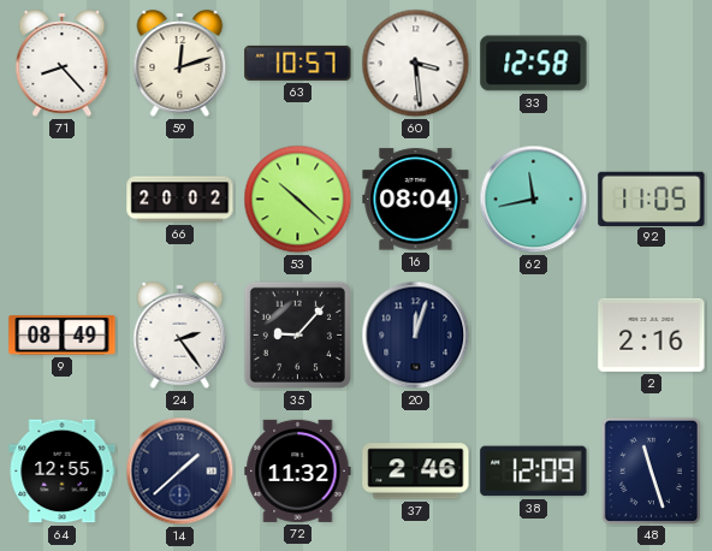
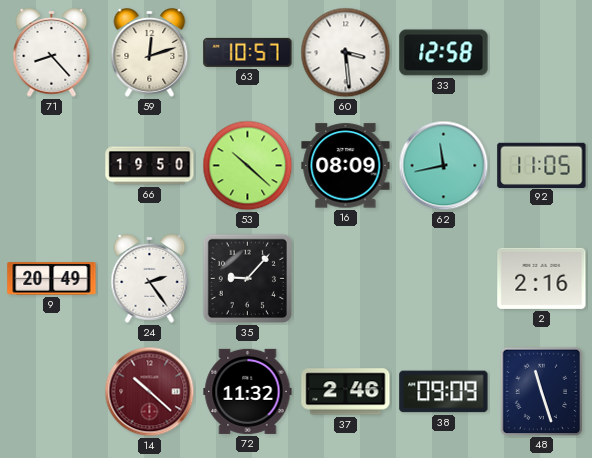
66: 20:02 -> 19:50
16: 08:04 -> 08:09
9: 08:49 -> 20:49
20: 12:03 -> none
64: 12:55 -> none
14: 1:38 -> 10:22
14 dial: navy -> burgundy
38: 12:09 -> 09:09
